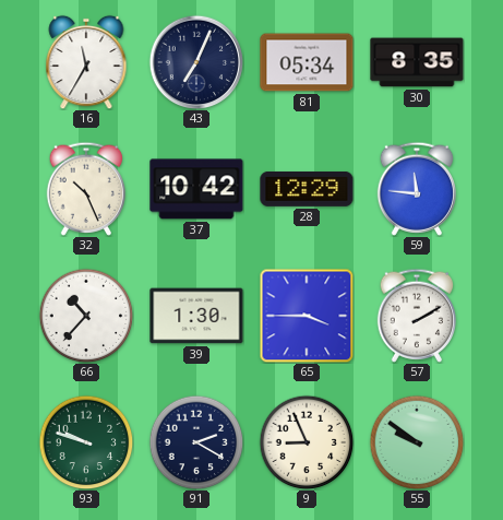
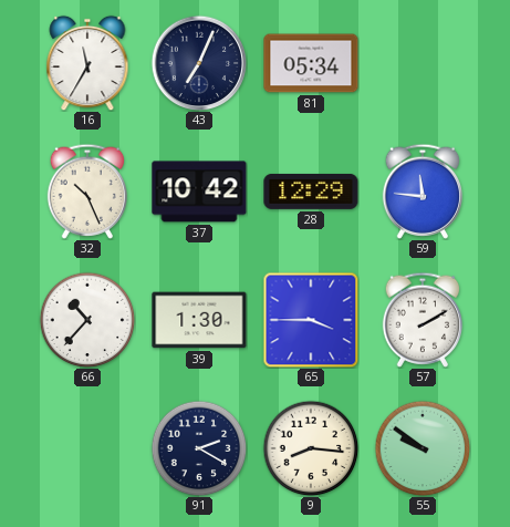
30: 8:35 -> none
93: 9:48 -> none
9: 8:56 -> 8:16
